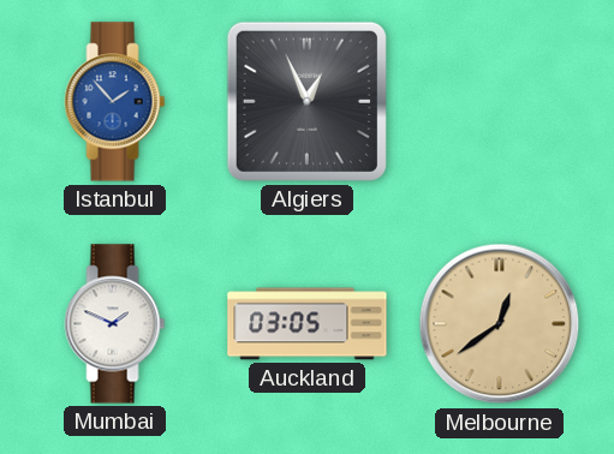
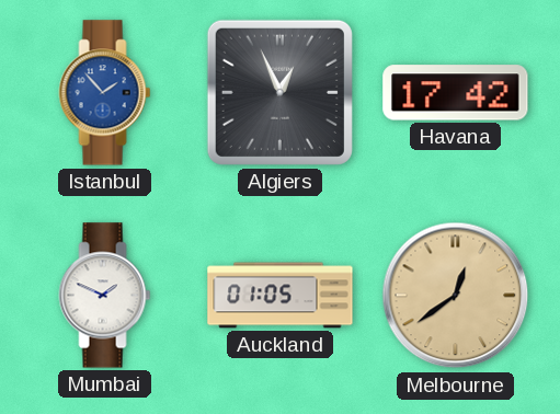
Havana: none -> 17:42
Auckland: 03:05 -> 01:05
